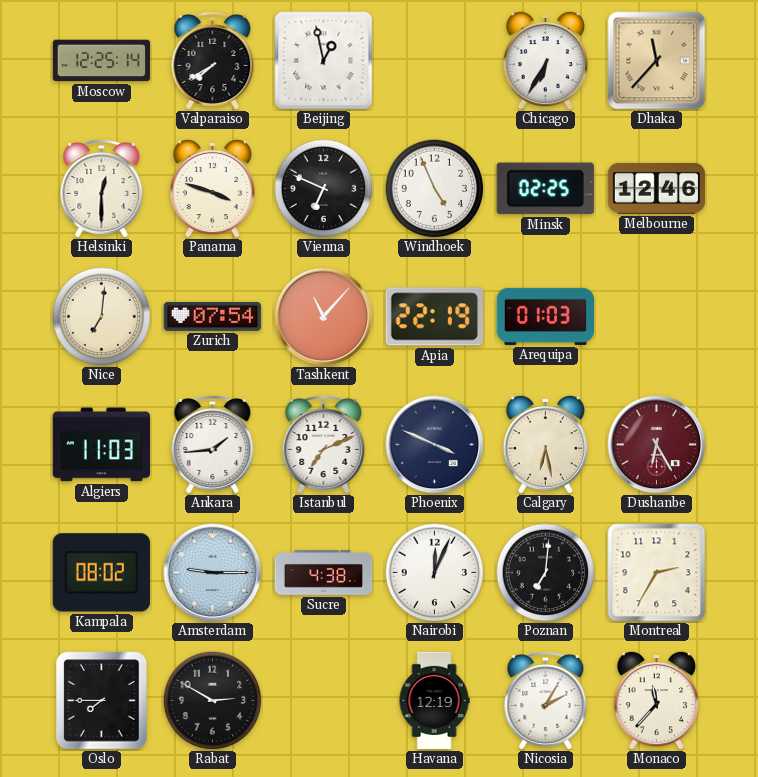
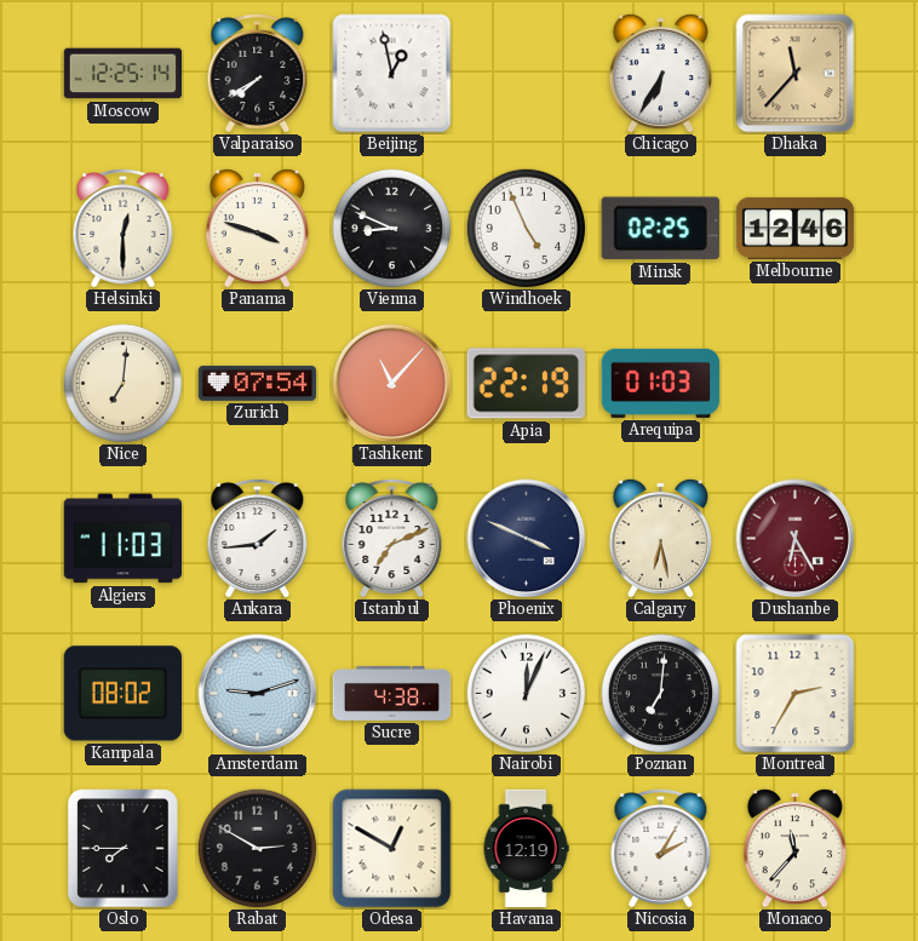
Vienna: 6:49 -> 8:49
Amsterdam: 9:15 -> 9:12
Odesa: none -> 12:50
